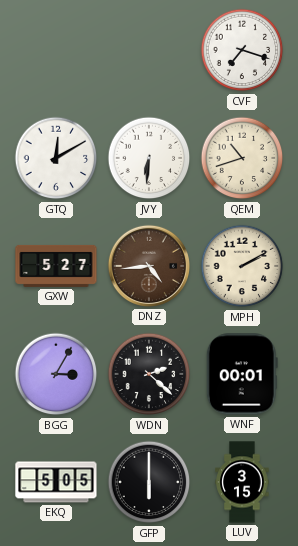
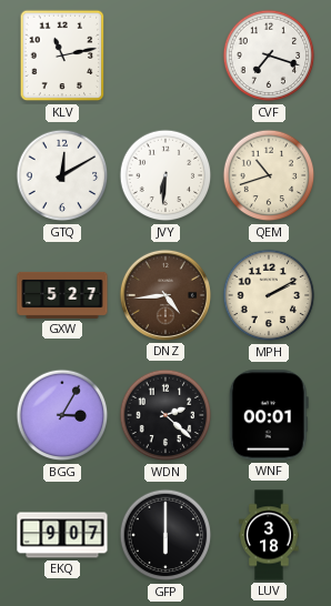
KLV: none -> 11:13
EKQ: 5:05 -> 9:07
LUV: 3:15 -> 3:18
